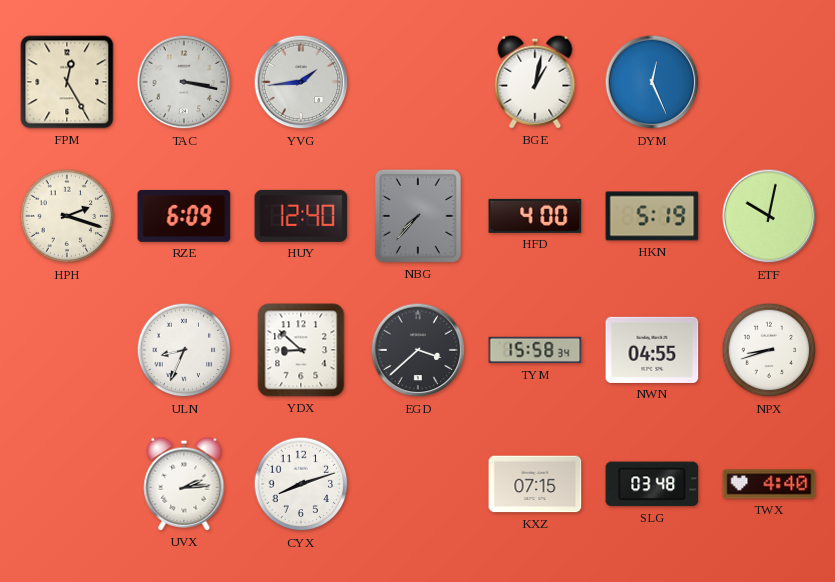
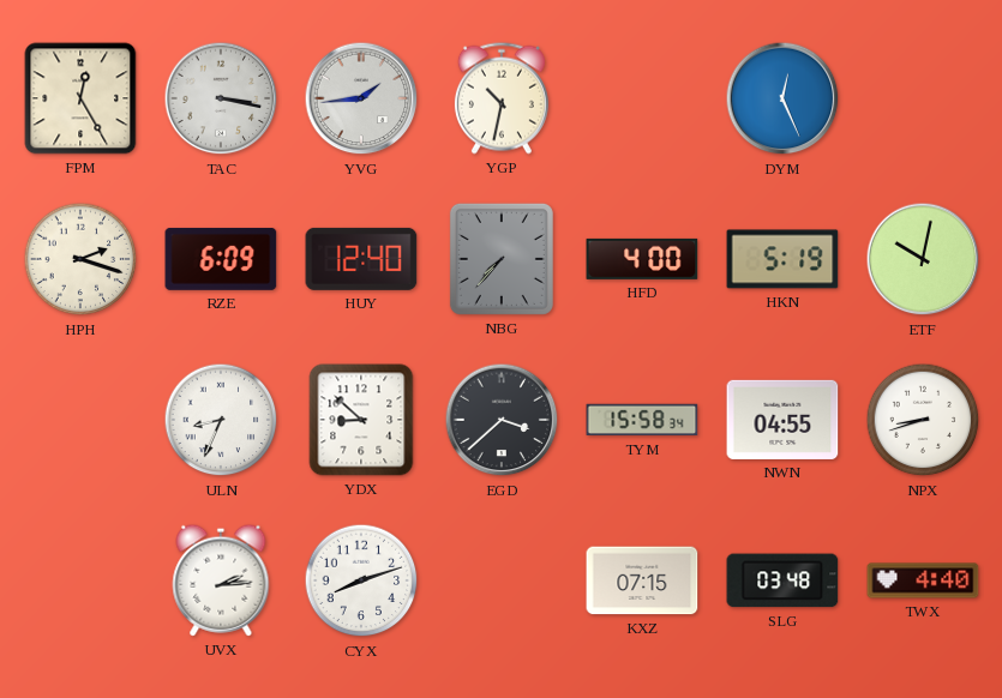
YGP: none -> 10:32
BGE: 1:02 -> none
